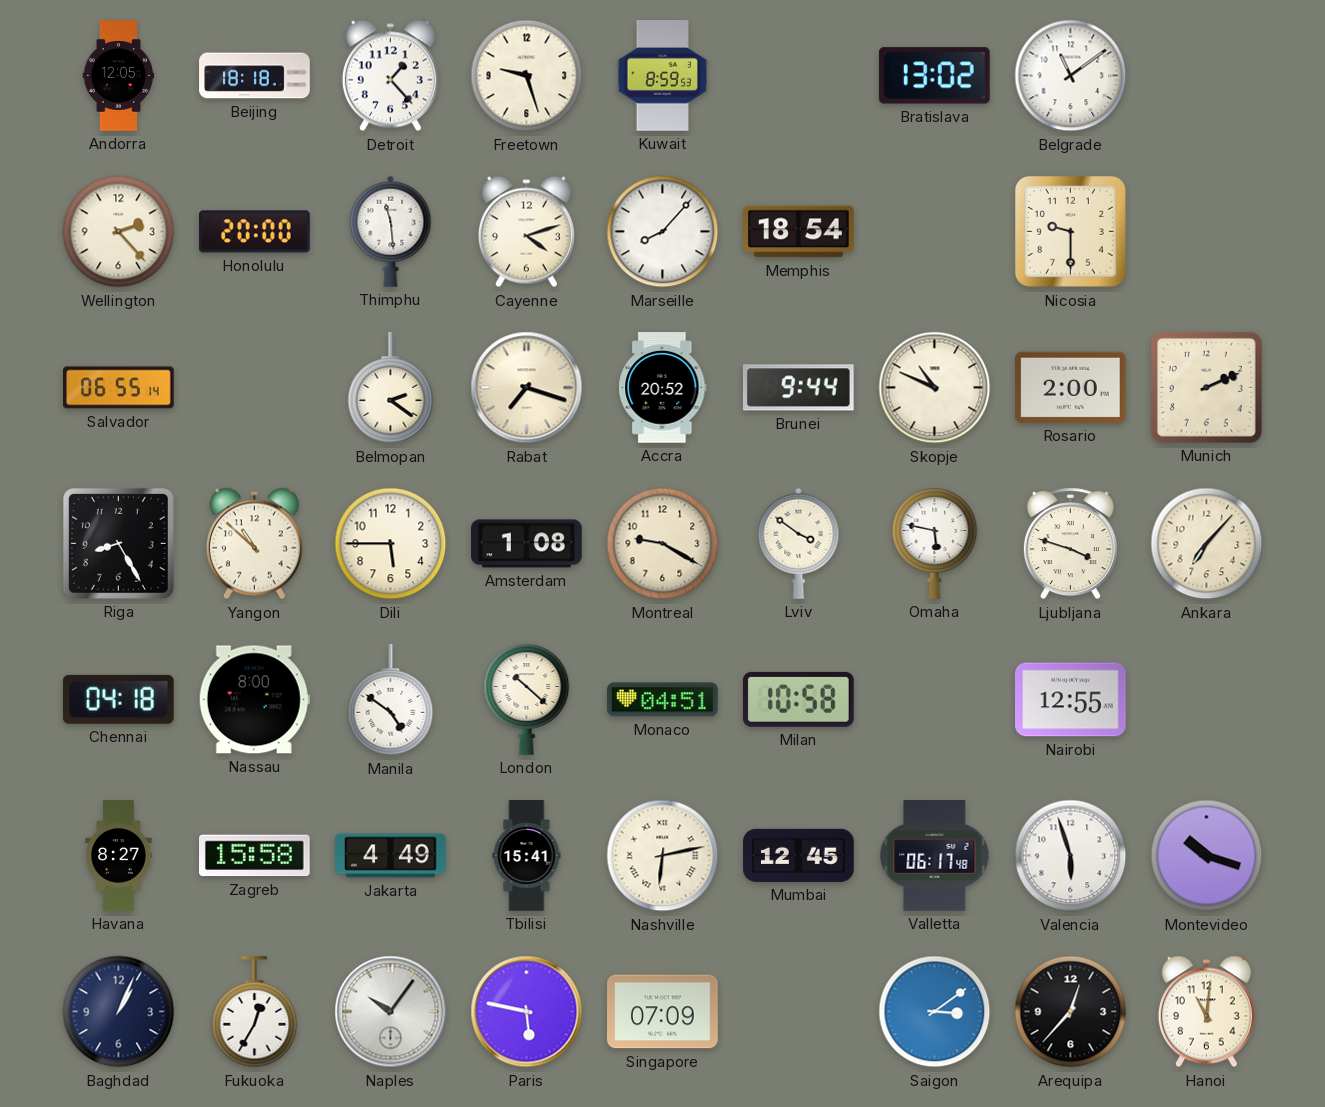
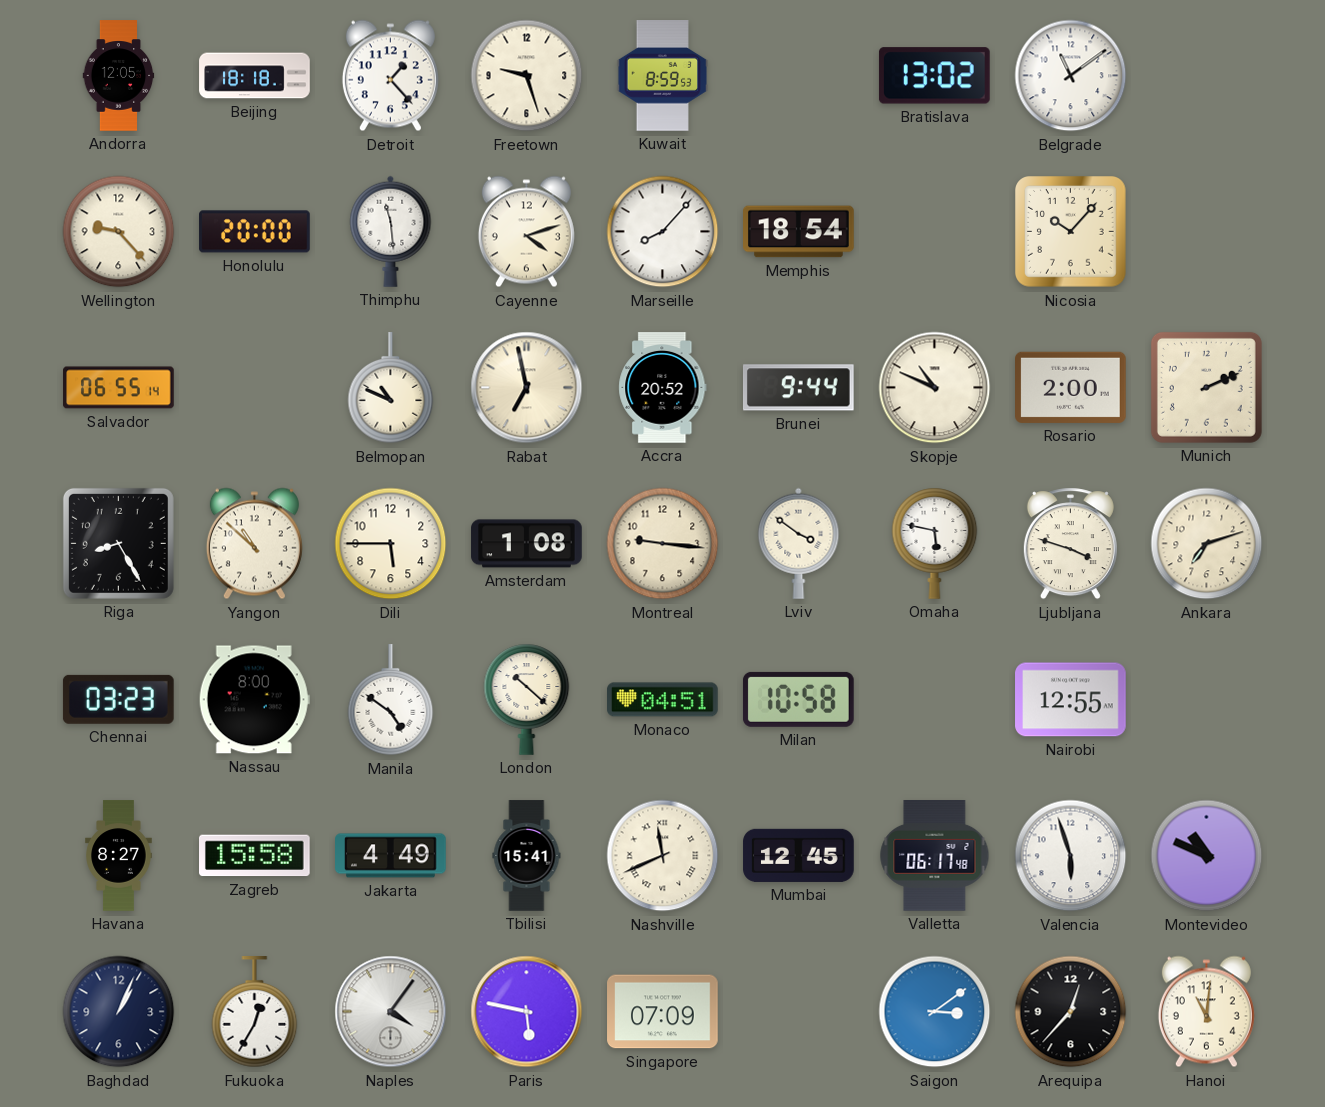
Wellington: 2:23 -> 9:23
Nicosia: 9:30 -> 10:07
Belmopan: 2:21 -> 10:49
Rabat: 7:18 -> 6:58
Montreal: 9:20 -> 9:16
Ankara: 7:07 -> 7:12
Chennai: 04:18 -> 03:23
Nashville: 6:13 -> 11:41
Montevideo: 10:18 -> 10:49
Naples: 10:06 -> 4:06
